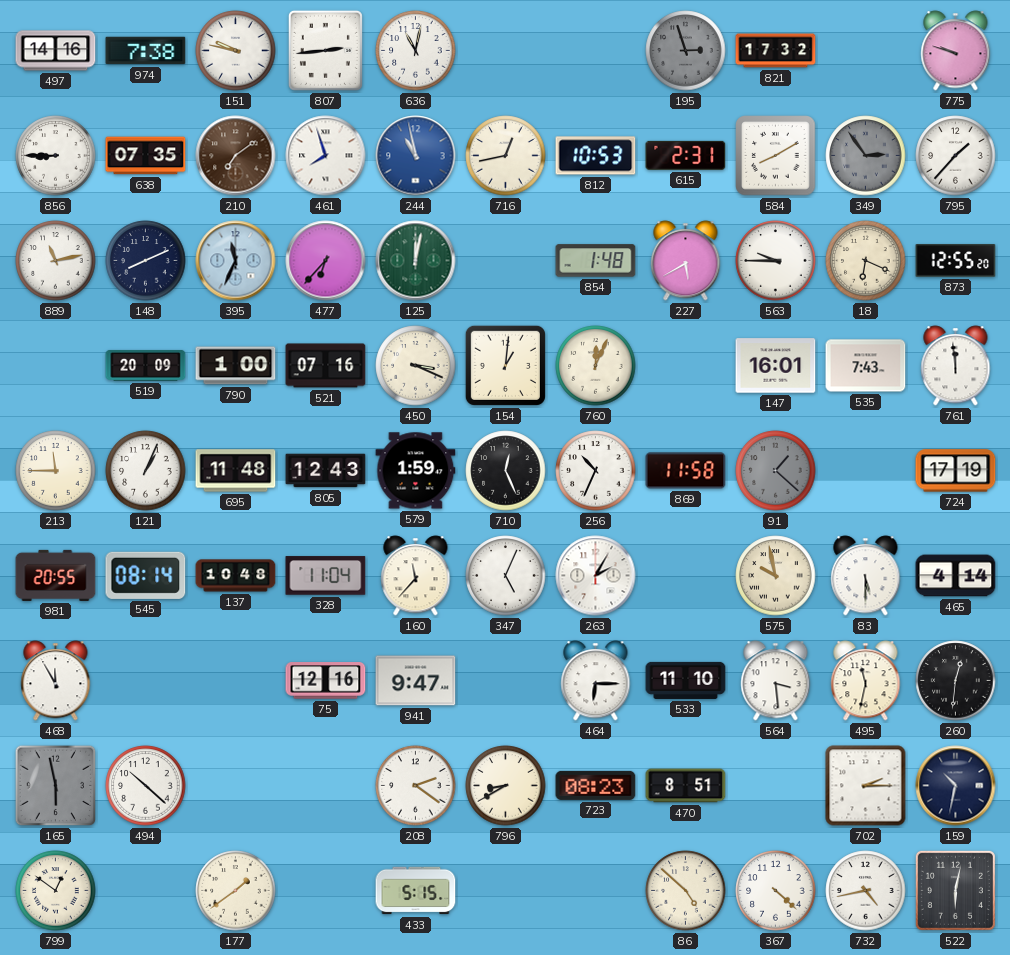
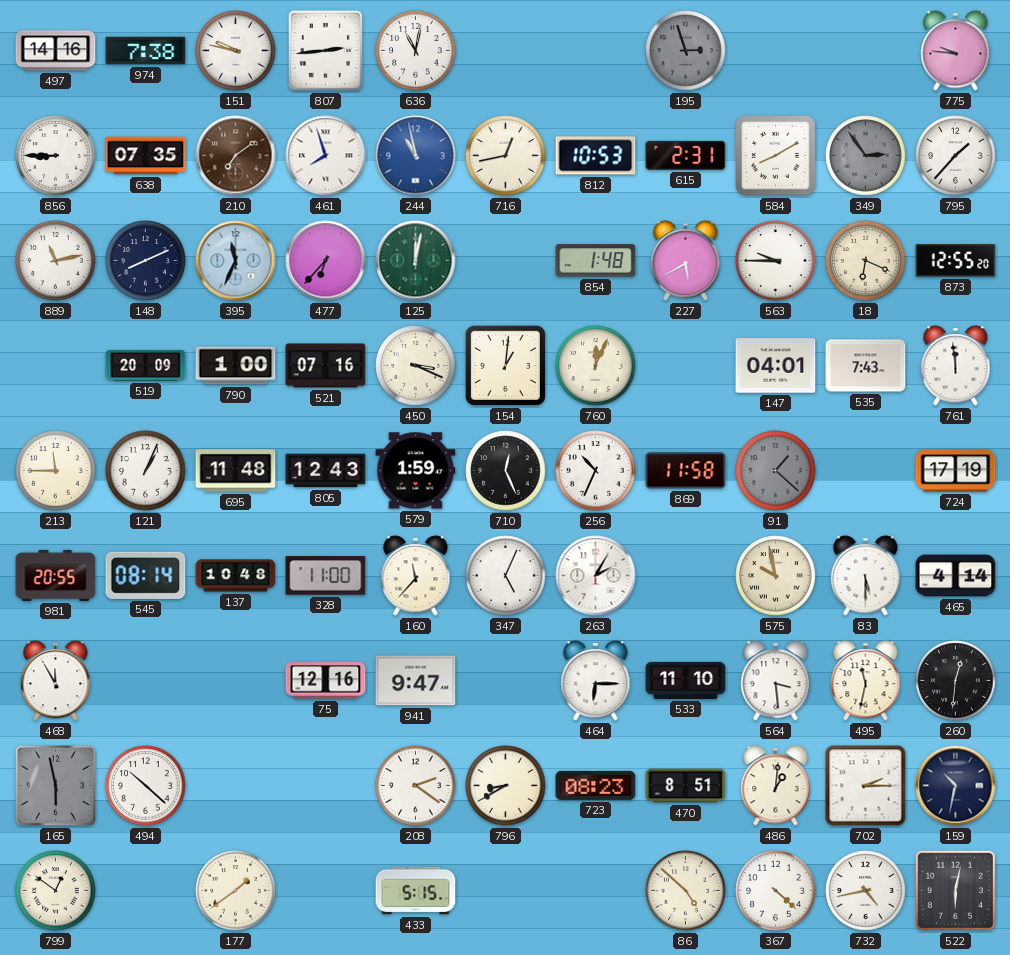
821: 17:32 -> none
775: 9:48 -> 9:46
147: 16:01 -> 04:01
328: 11:04 -> 11:00
486: none -> 1:01
